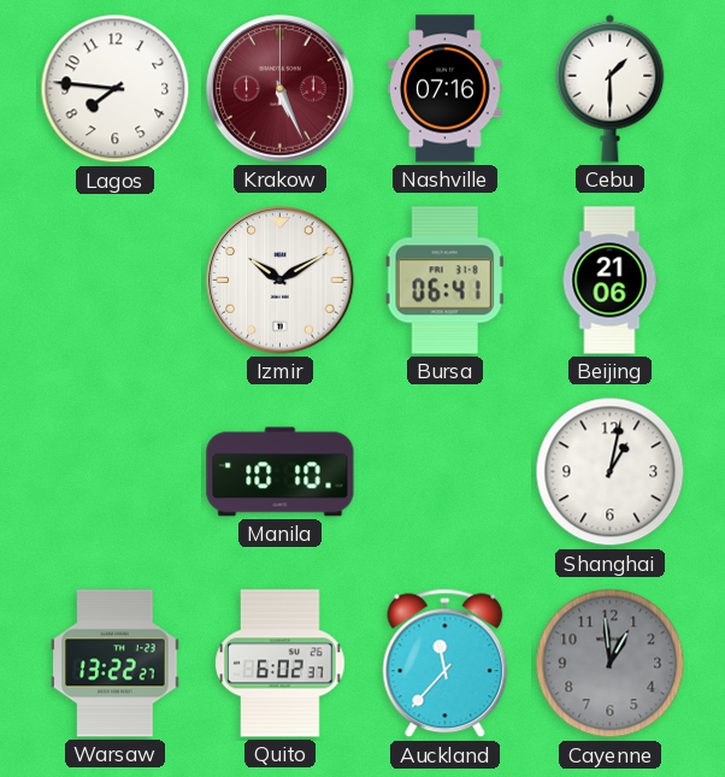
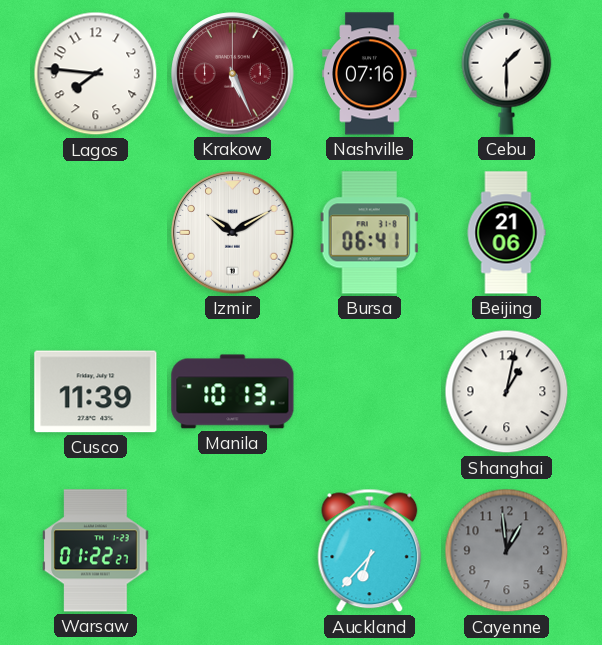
Cusco: none -> 11:39
Manila: 10:10 -> 10:13
Warsaw: 13:22 -> 01:22
Quito: 6:02 -> none
Auckland: 11:37 -> 6:37
